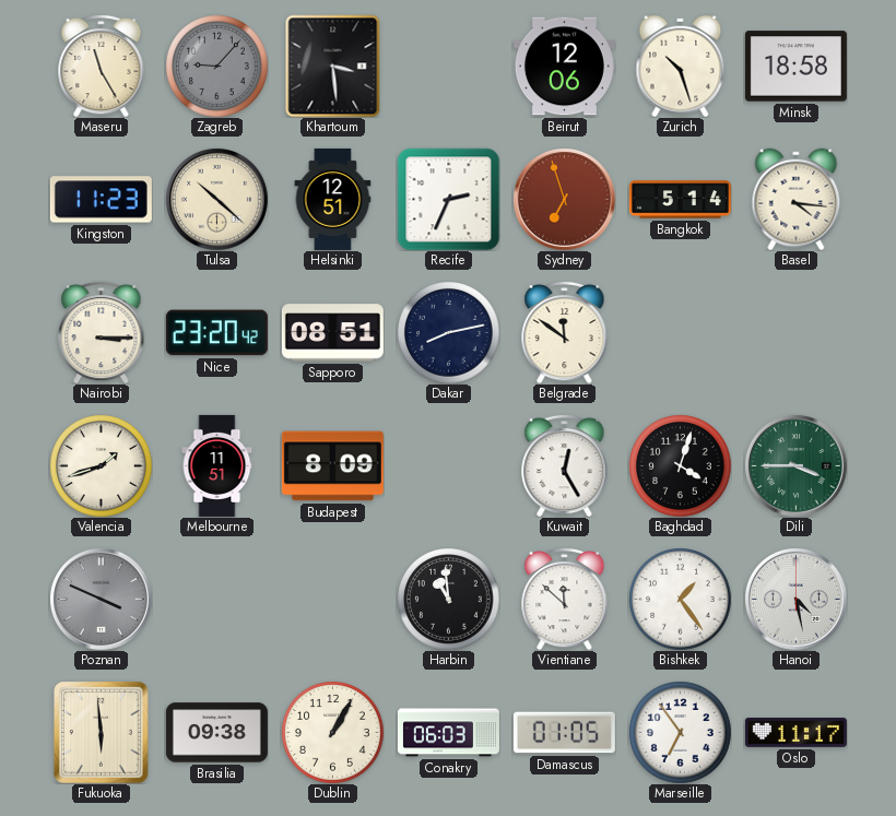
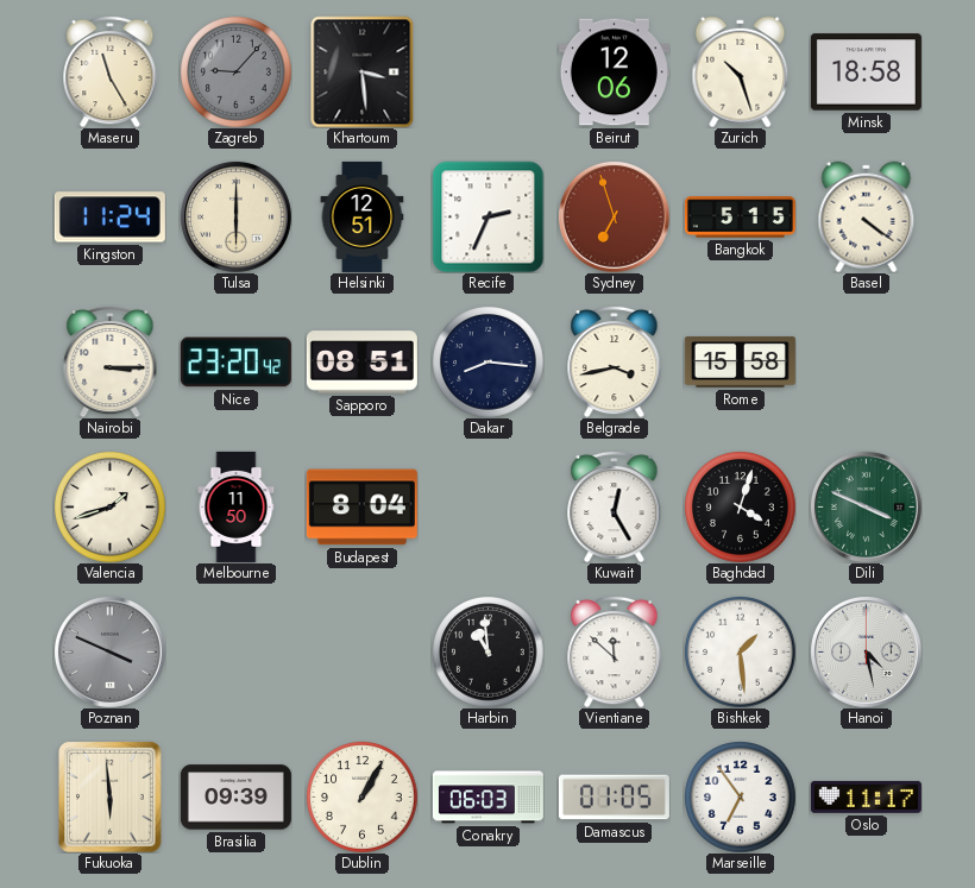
Kingston: 11:23 -> 11:24
Tulsa: 10:22 -> 6:00
Bangkok: 5:14 -> 5:15
Basel: 4:16 -> 4:21
Dakar: 8:13 -> 8:16
Belgrade: 11:51 -> 3:43
Rome: none -> 15:58
Melbourne: 11:51 -> 11:50
Budapest: 8:09 -> 8:04
Dili: 3:45 -> 3:49
Bishkek: 1:24 -> 1:29
Brasilia: 09:38 -> 09:39
